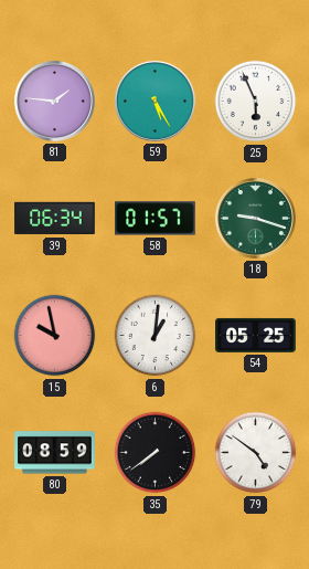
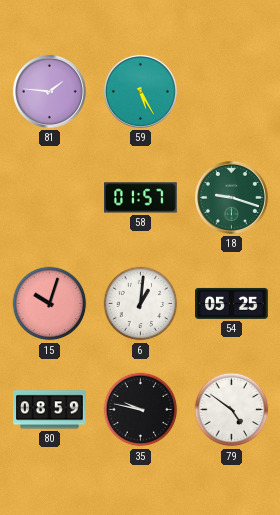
25: 5:56 -> none
39: 06:34 -> none
15: 9:58 -> 10:03
35: 7:39 -> 9:47
